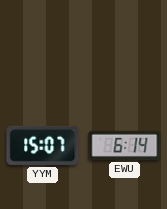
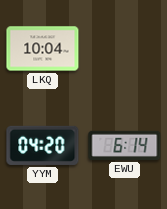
LKQ: none -> 10:04
YYM: 15:07 -> 04:20
